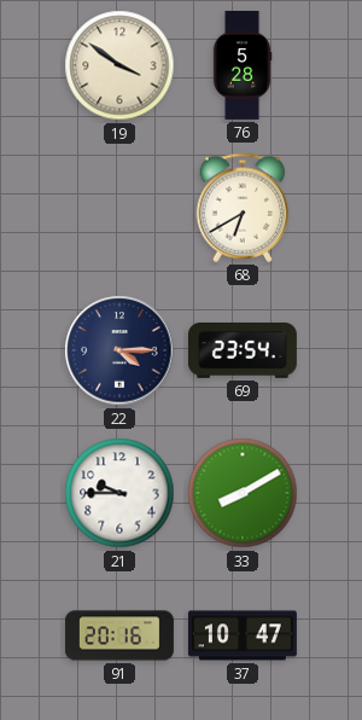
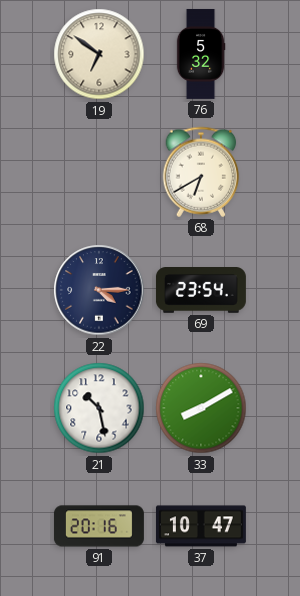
19: 3:51 -> 6:51
76: 5:28 -> 5:32
21: 9:45 -> 10:28
